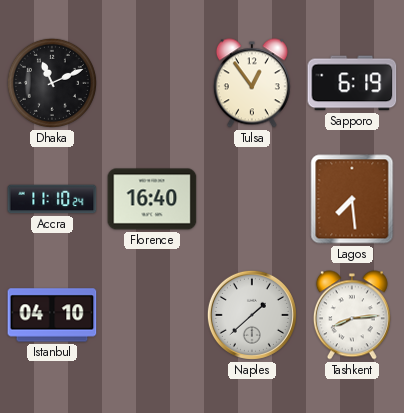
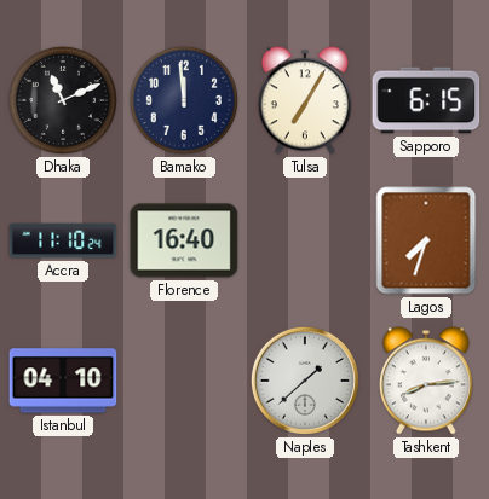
Bamako: none -> 11:59
Tulsa: 12:54 -> 7:05
Sapporo: 6:19 -> 6:15
Lagos: 7:29 -> 7:33
